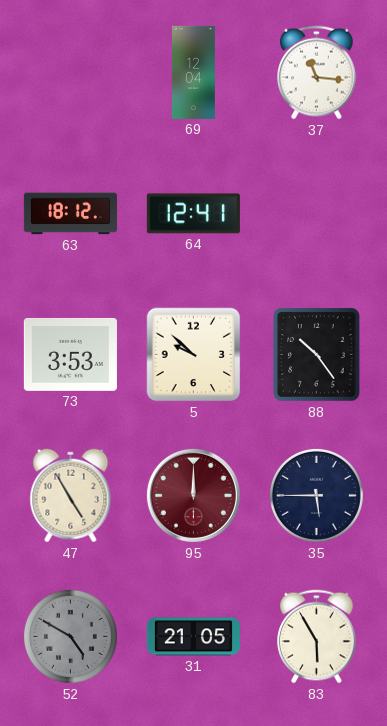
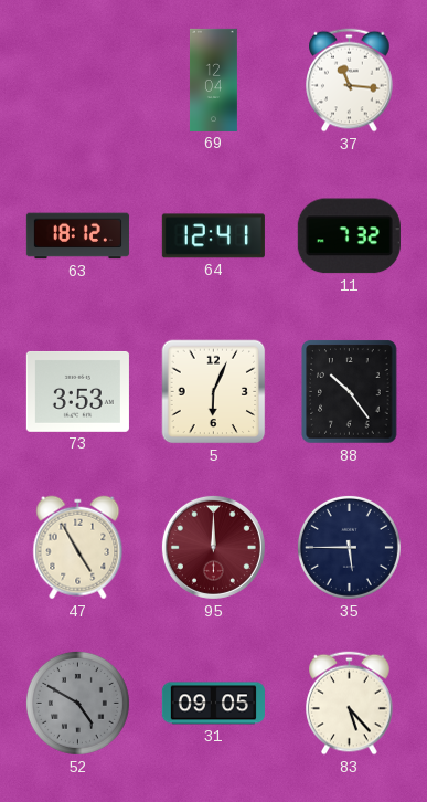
11: none -> 7:32
5: 9:52 -> 6:04
31: 21:05 -> 09:05
83: 5:55 -> 5:23
